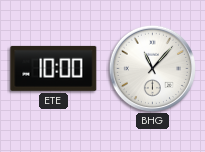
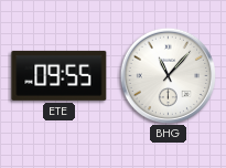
ETE: 10:00 -> 09:55
